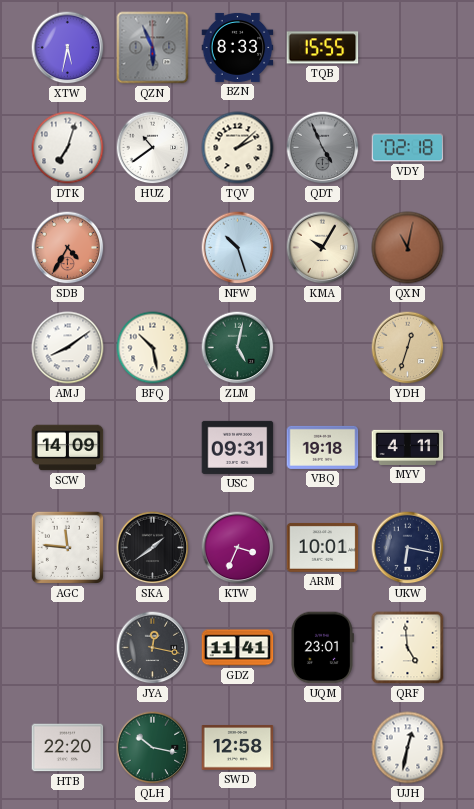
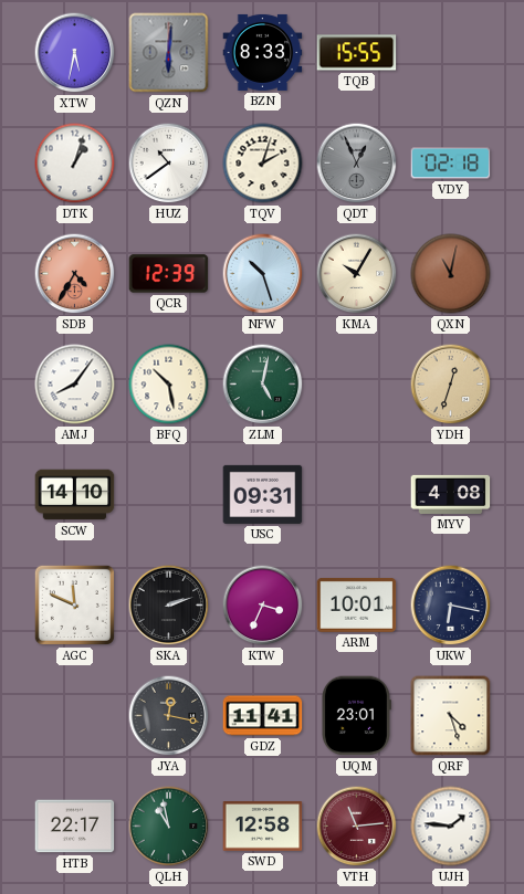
QZN: 5:56 -> 6:01
DTK: 7:03 -> 1:03
TQV: 2:08 -> 2:03
QDT: 4:56 -> 12:56
QCR: none -> 12:39
AMJ: 8:09 -> 8:06
SCW: 14:09 -> 14:10
VBQ: 19:18 -> none
MYV: 4:11 -> 4:08
AGC: 11:46 -> 11:49
SKA: 1:39 -> 2:12
QRF: 4:59 -> 4:27
HTB: 22:20 -> 22:17
QLH: 10:17 -> 10:58
VTH: none -> 11:14
UJH: 12:32 -> 1:46
